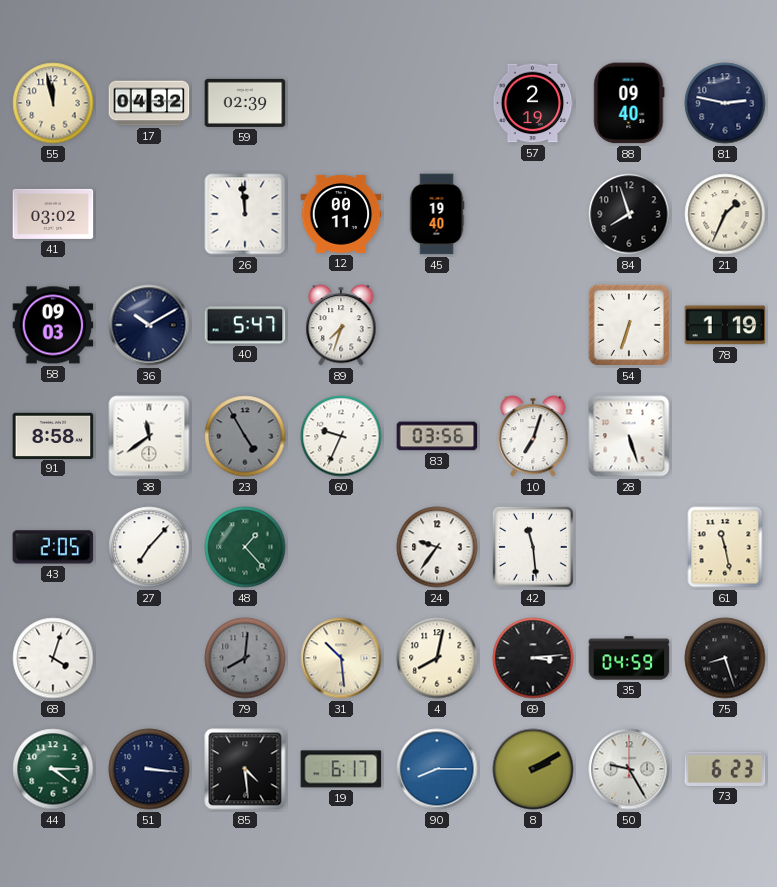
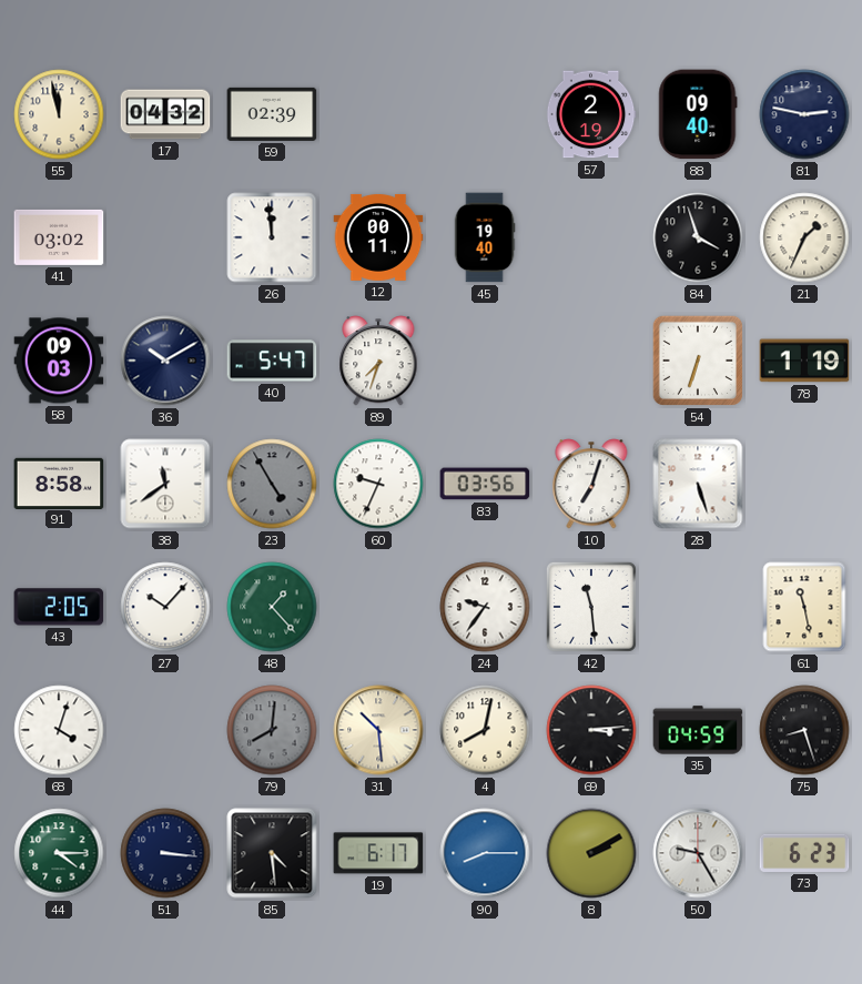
84: 7:57 -> 3:57
27: 7:07 -> 10:07
